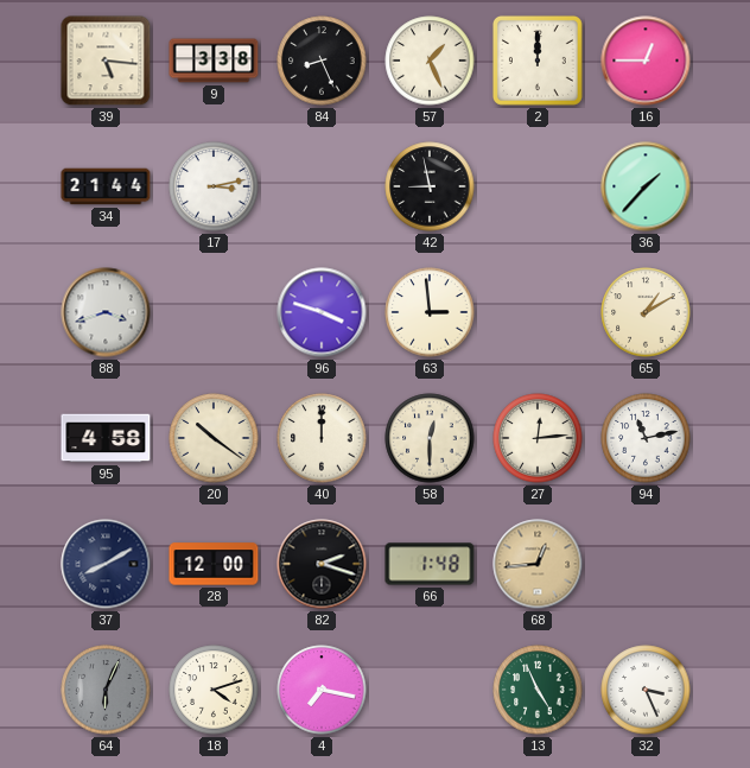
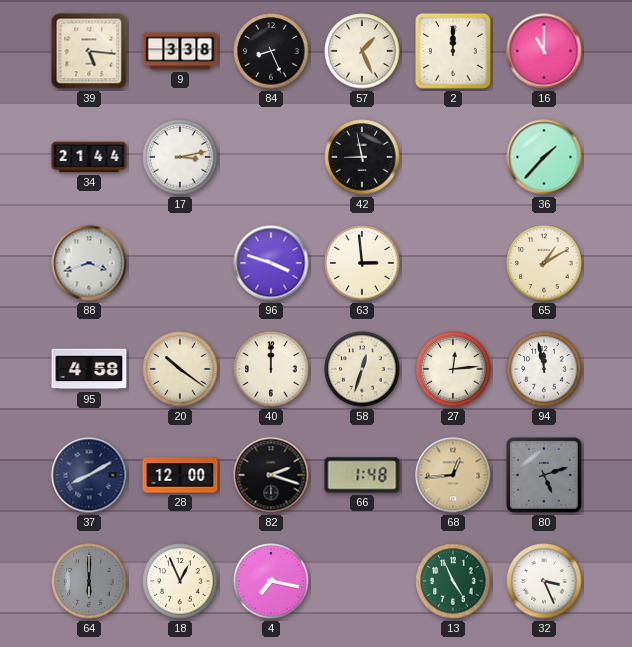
16: 12:45 -> 11:00
58: 12:30 -> 12:33
94: 11:13 -> 11:58
80: none -> 5:12
64: 6:04 -> 6:00
18: 4:12 -> 12:56
